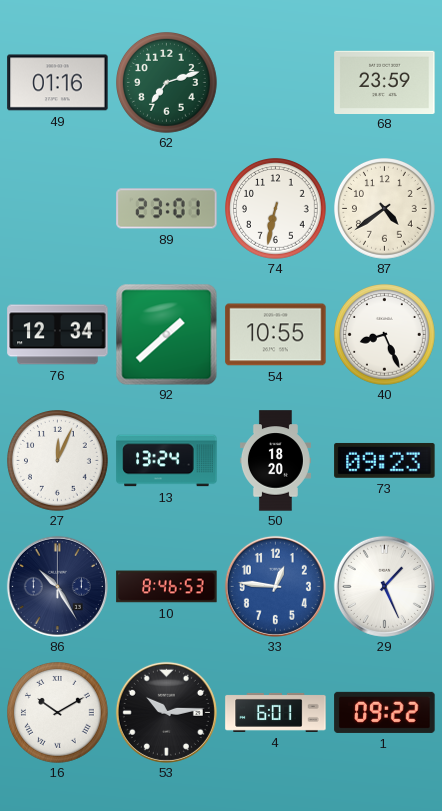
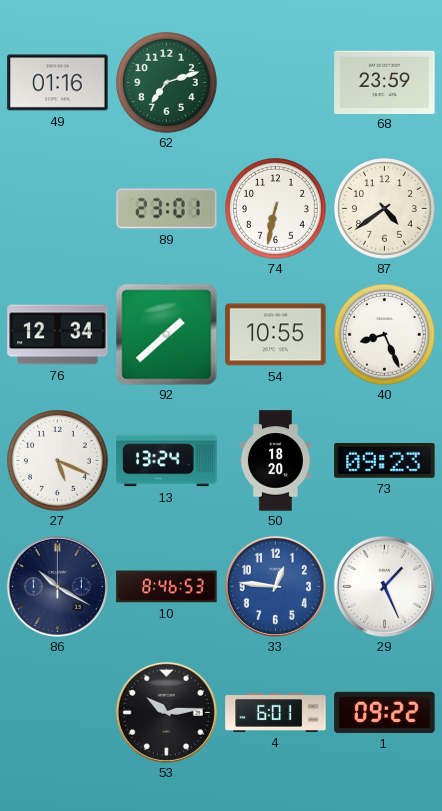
27: 12:04 -> 5:19
86: 10:25 -> 10:20
16: 10:10 -> none
